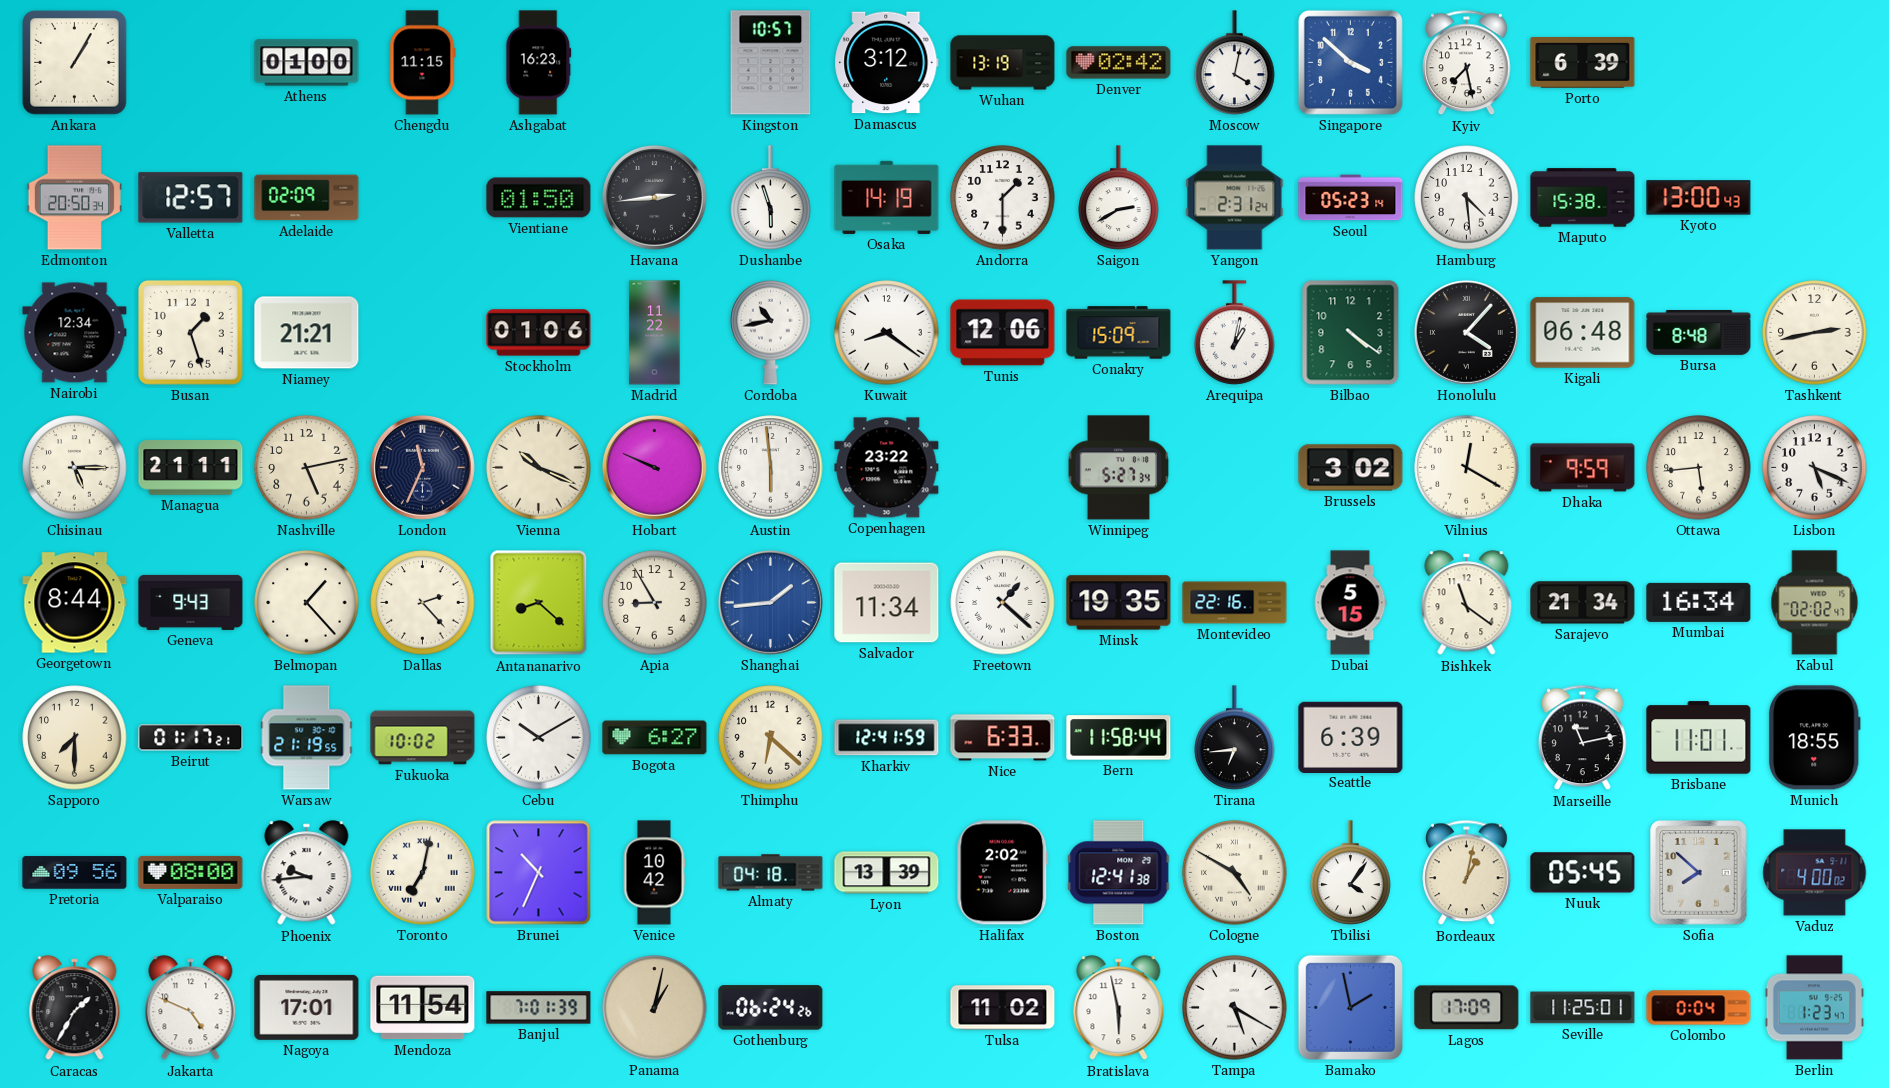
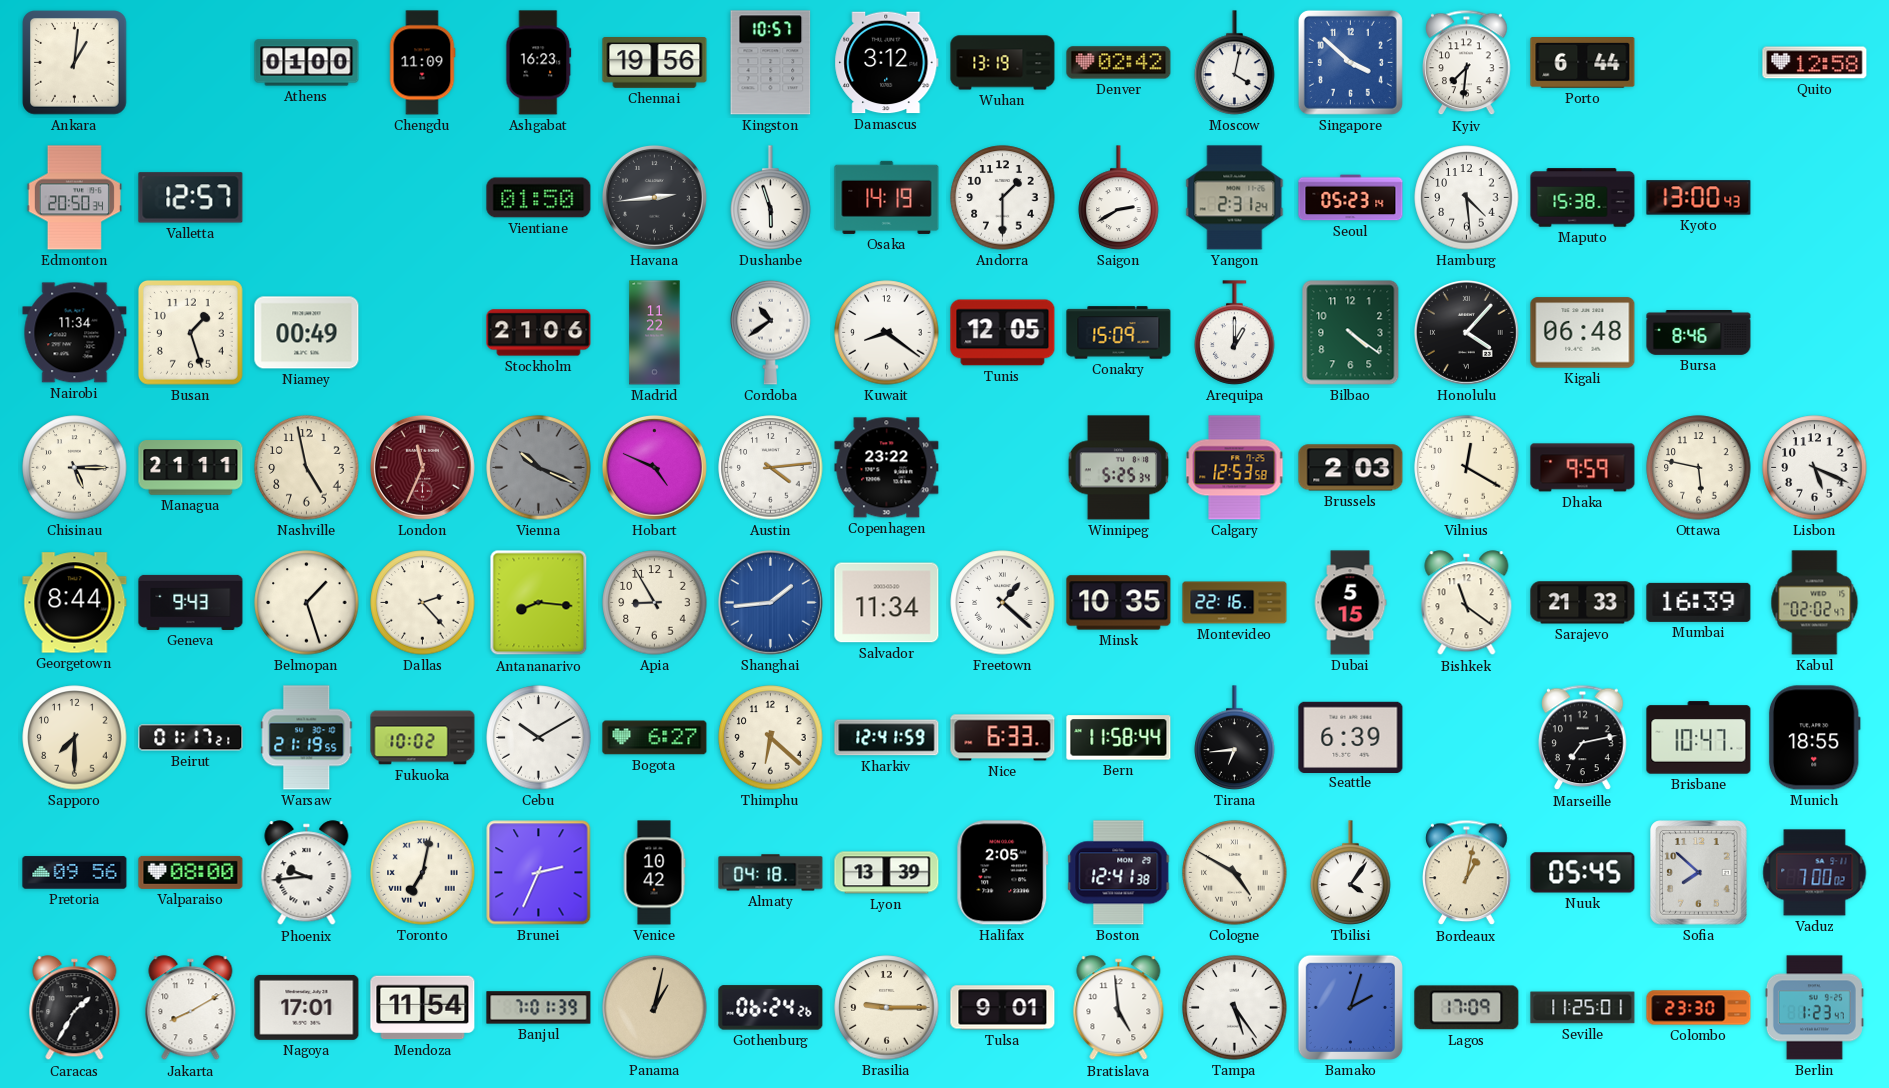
Ankara: 1:05 -> 1:01
Chengdu: 11:15 -> 11:09
Chennai: none -> 19:56
Kyiv: 7:28 -> 7:31
Porto: 6:39 -> 6:44
Quito: none -> 12:58
Adelaide: 02:09 -> none
Nairobi: 12:34 -> 11:34
Niamey: 21:21 -> 00:49
Stockholm: 01:06 -> 21:06
Cordoba: 10:43 -> 10:39
Tunis: 12:06 -> 12:05
Arequipa: 1:02 -> 1:00
Bursa: 8:48 -> 8:46
Tashkent: 2:43 -> none
Nashville: 5:13 -> 4:58
London dial: navy -> burgundy
Vienna dial: cream -> grey
Hobart: 9:49 -> 4:49
Austin: 5:59 -> 4:14
Winnipeg: 5:27 -> 5:25
Calgary: none -> 12:53
Brussels: 3:02 -> 2:03
Ottawa: 5:44 -> 5:47
Belmopan: 1:23 -> 1:27
Antananarivo: 8:22 -> 8:16
Minsk: 19:35 -> 10:35
Sarajevo: 21:34 -> 21:33
Mumbai: 16:34 -> 16:39
Marseille: 11:13 -> 7:13
Brisbane: 11:01 -> 10:47
Brunei: 10:34 -> 2:34
Halifax: 2:02 -> 2:05
Vaduz: 4:00 -> 7:00
Jakarta: 4:49 -> 8:10
Brasilia: none -> 9:15
Tulsa: 11:02 -> 9:01
Bratislava: 5:58 -> 4:59
Tampa: 5:20 -> 5:24
Bamako: 1:58 -> 2:03
Colombo: 0:04 -> 23:30
